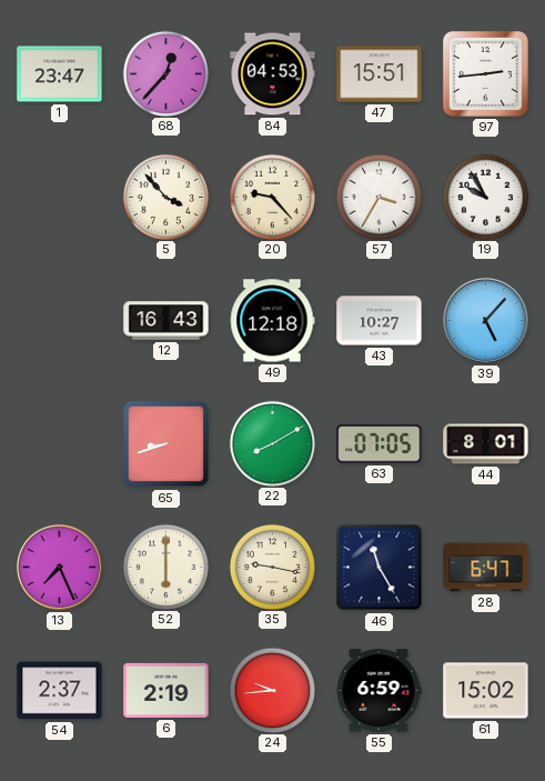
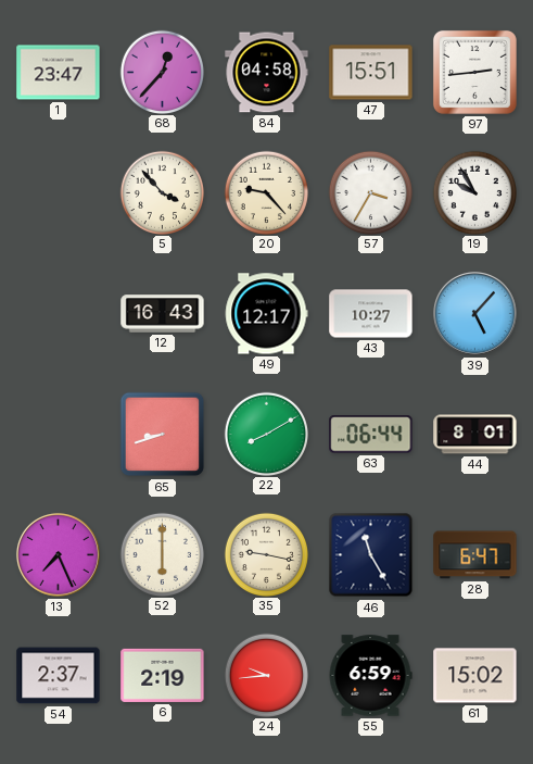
84: 04:53 -> 04:58
49: 12:18 -> 12:17
63: 07:05 -> 06:44
